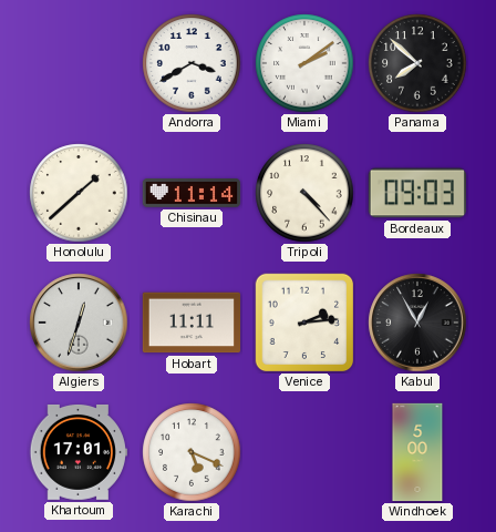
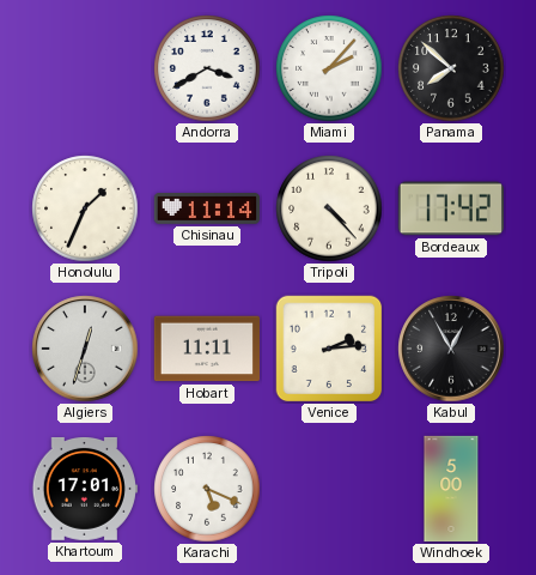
Miami: 2:09 -> 2:07
Honolulu: 1:38 -> 1:34
Bordeaux: 09:03 -> 17:42
